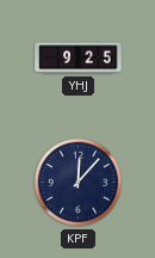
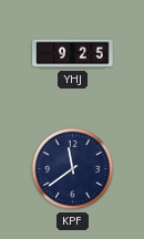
KPF: 12:07 -> 11:39
